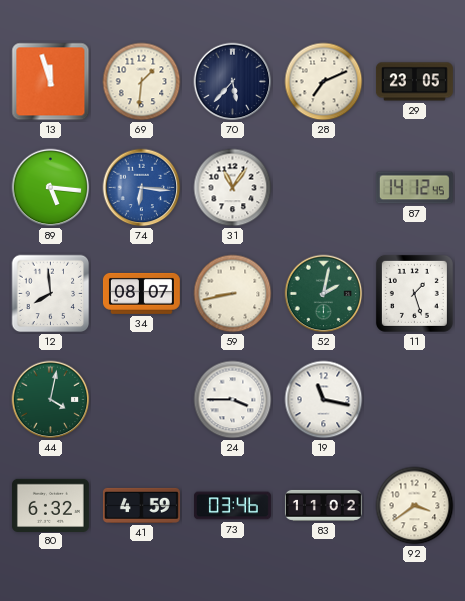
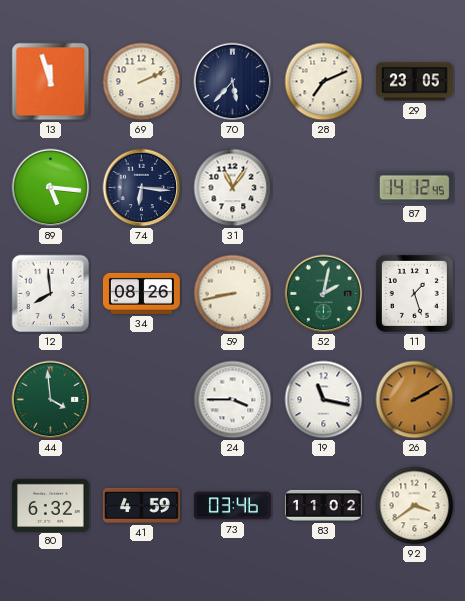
69: 1:31 -> 2:11
74 dial: blue -> navy
34: 08:07 -> 08:26
44: 4:02 -> 3:59
26: none -> 2:10
